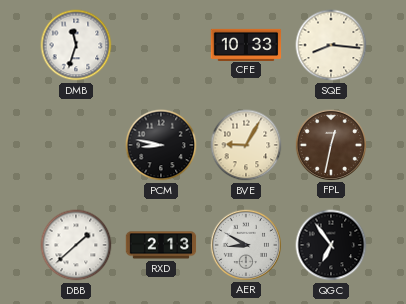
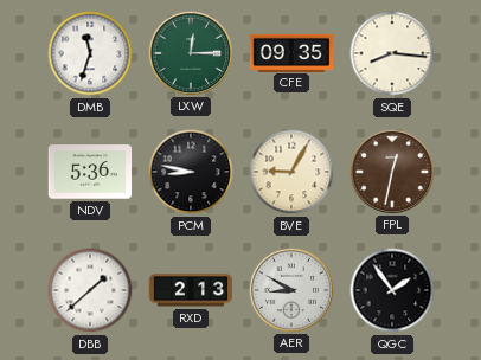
LXW: none -> 12:15
CFE: 10:33 -> 09:35
NDV: none -> 5:36
QGC: 6:54 -> 1:54
